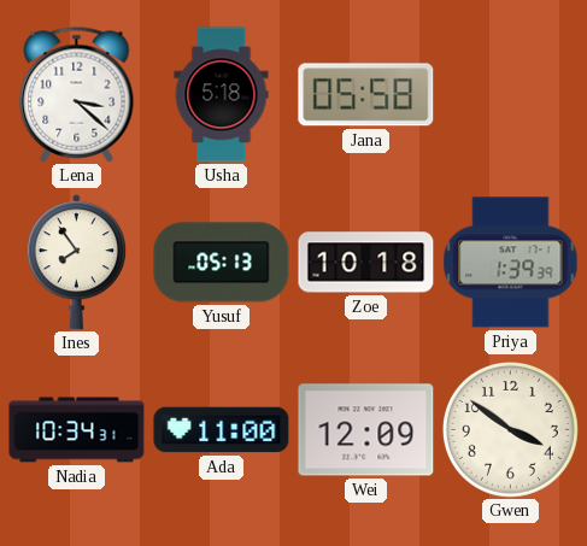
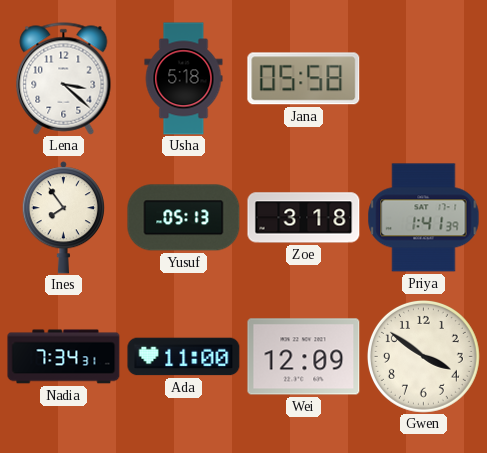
Zoe: 10:18 -> 3:18
Priya: 1:39 -> 1:41
Nadia: 10:34 -> 7:34
